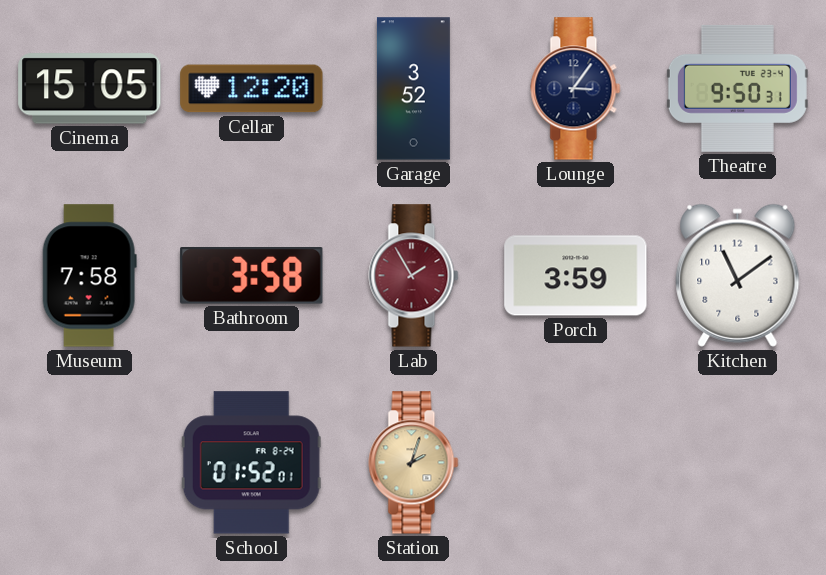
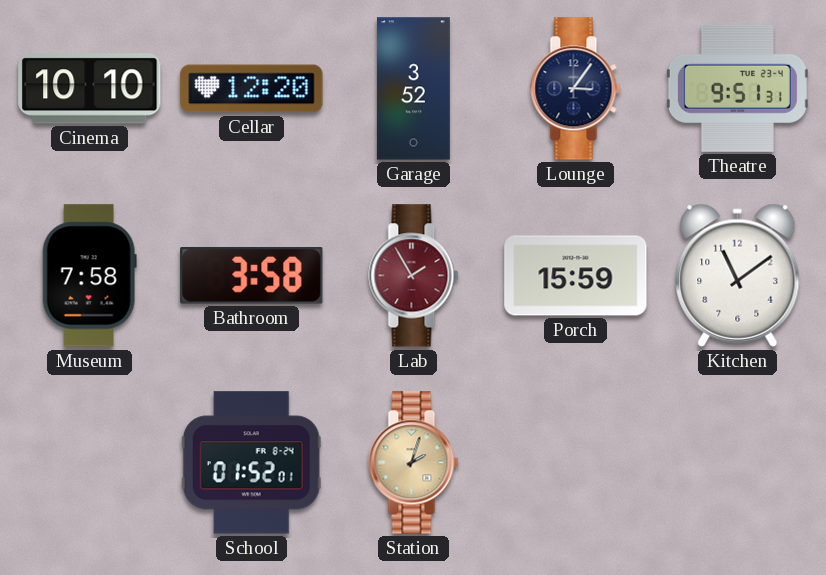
Cinema: 15:05 -> 10:10
Theatre: 9:50 -> 9:51
Porch: 3:59 -> 15:59
